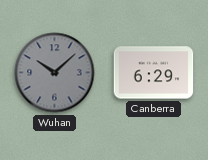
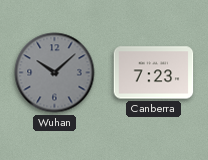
Canberra: 6:29 -> 7:23
